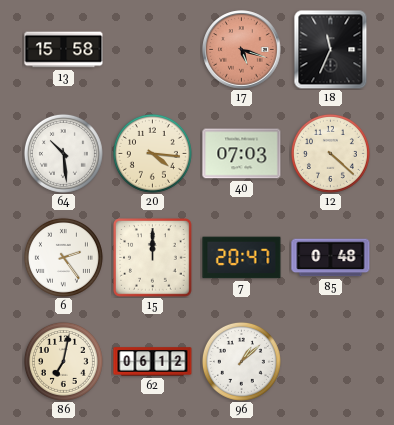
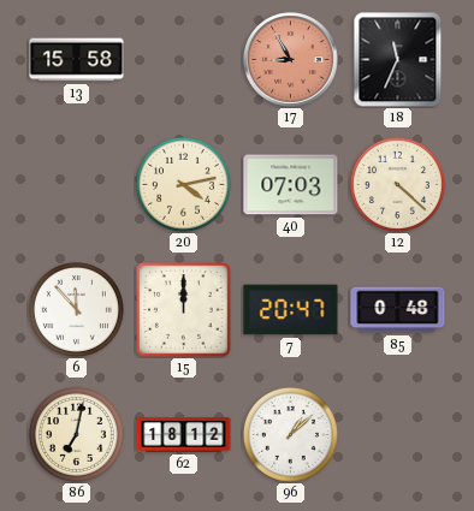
17: 5:18 -> 8:55
64: 10:29 -> none
20: 4:16 -> 4:13
6: 2:24 -> 11:53
62: 06:12 -> 18:12
